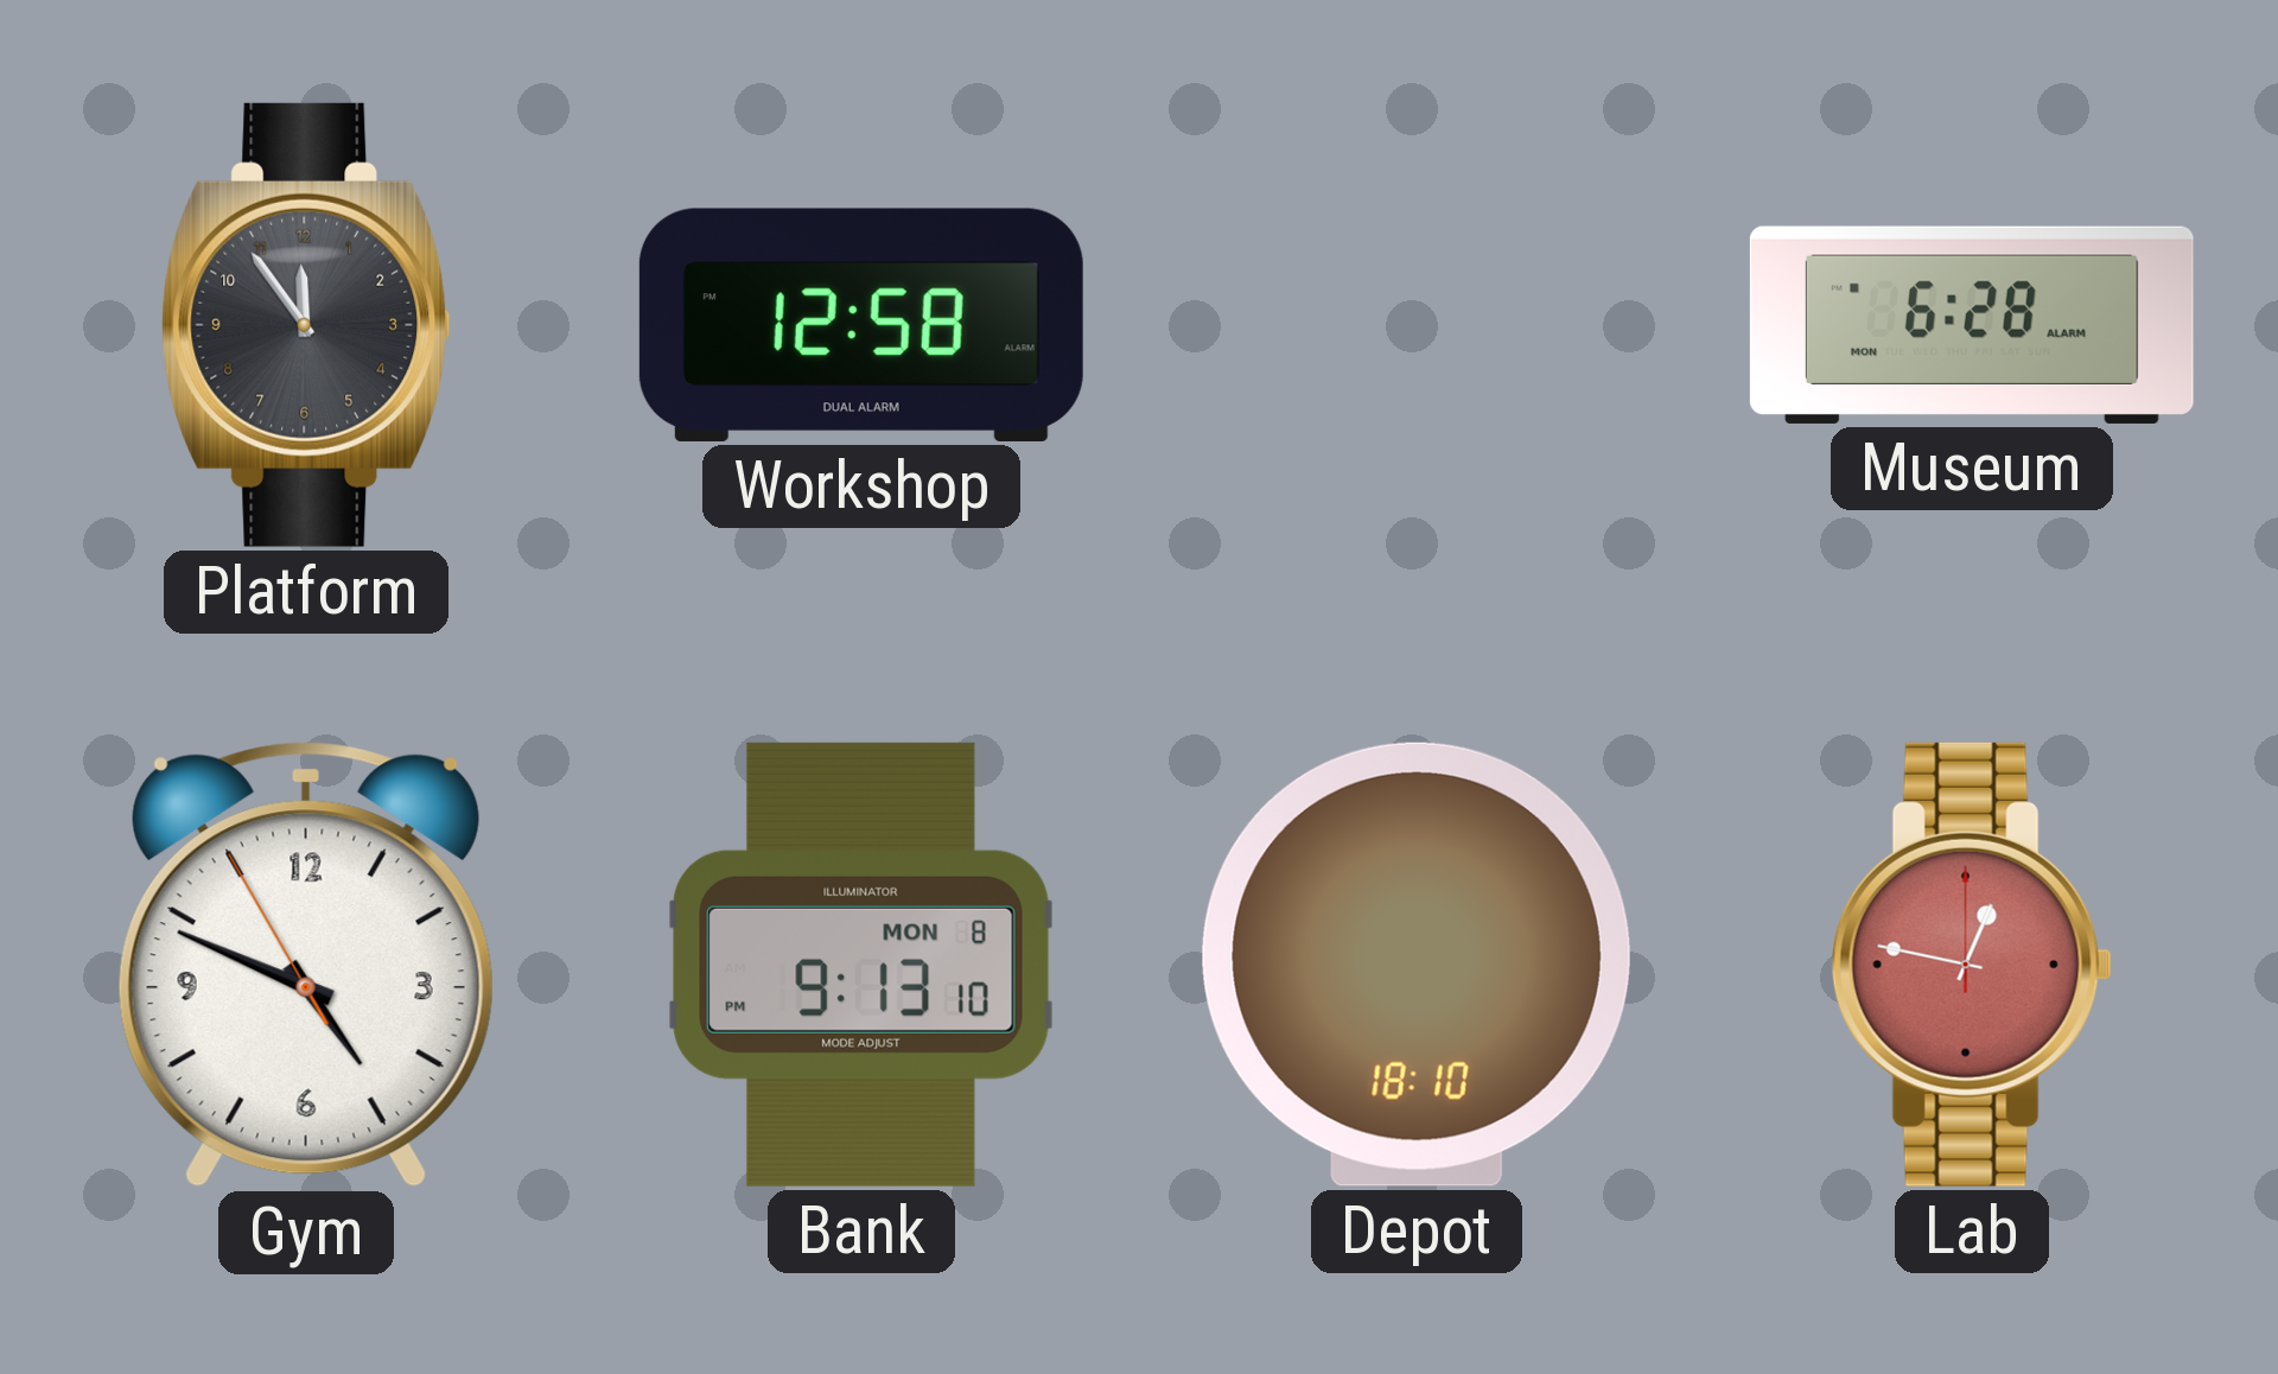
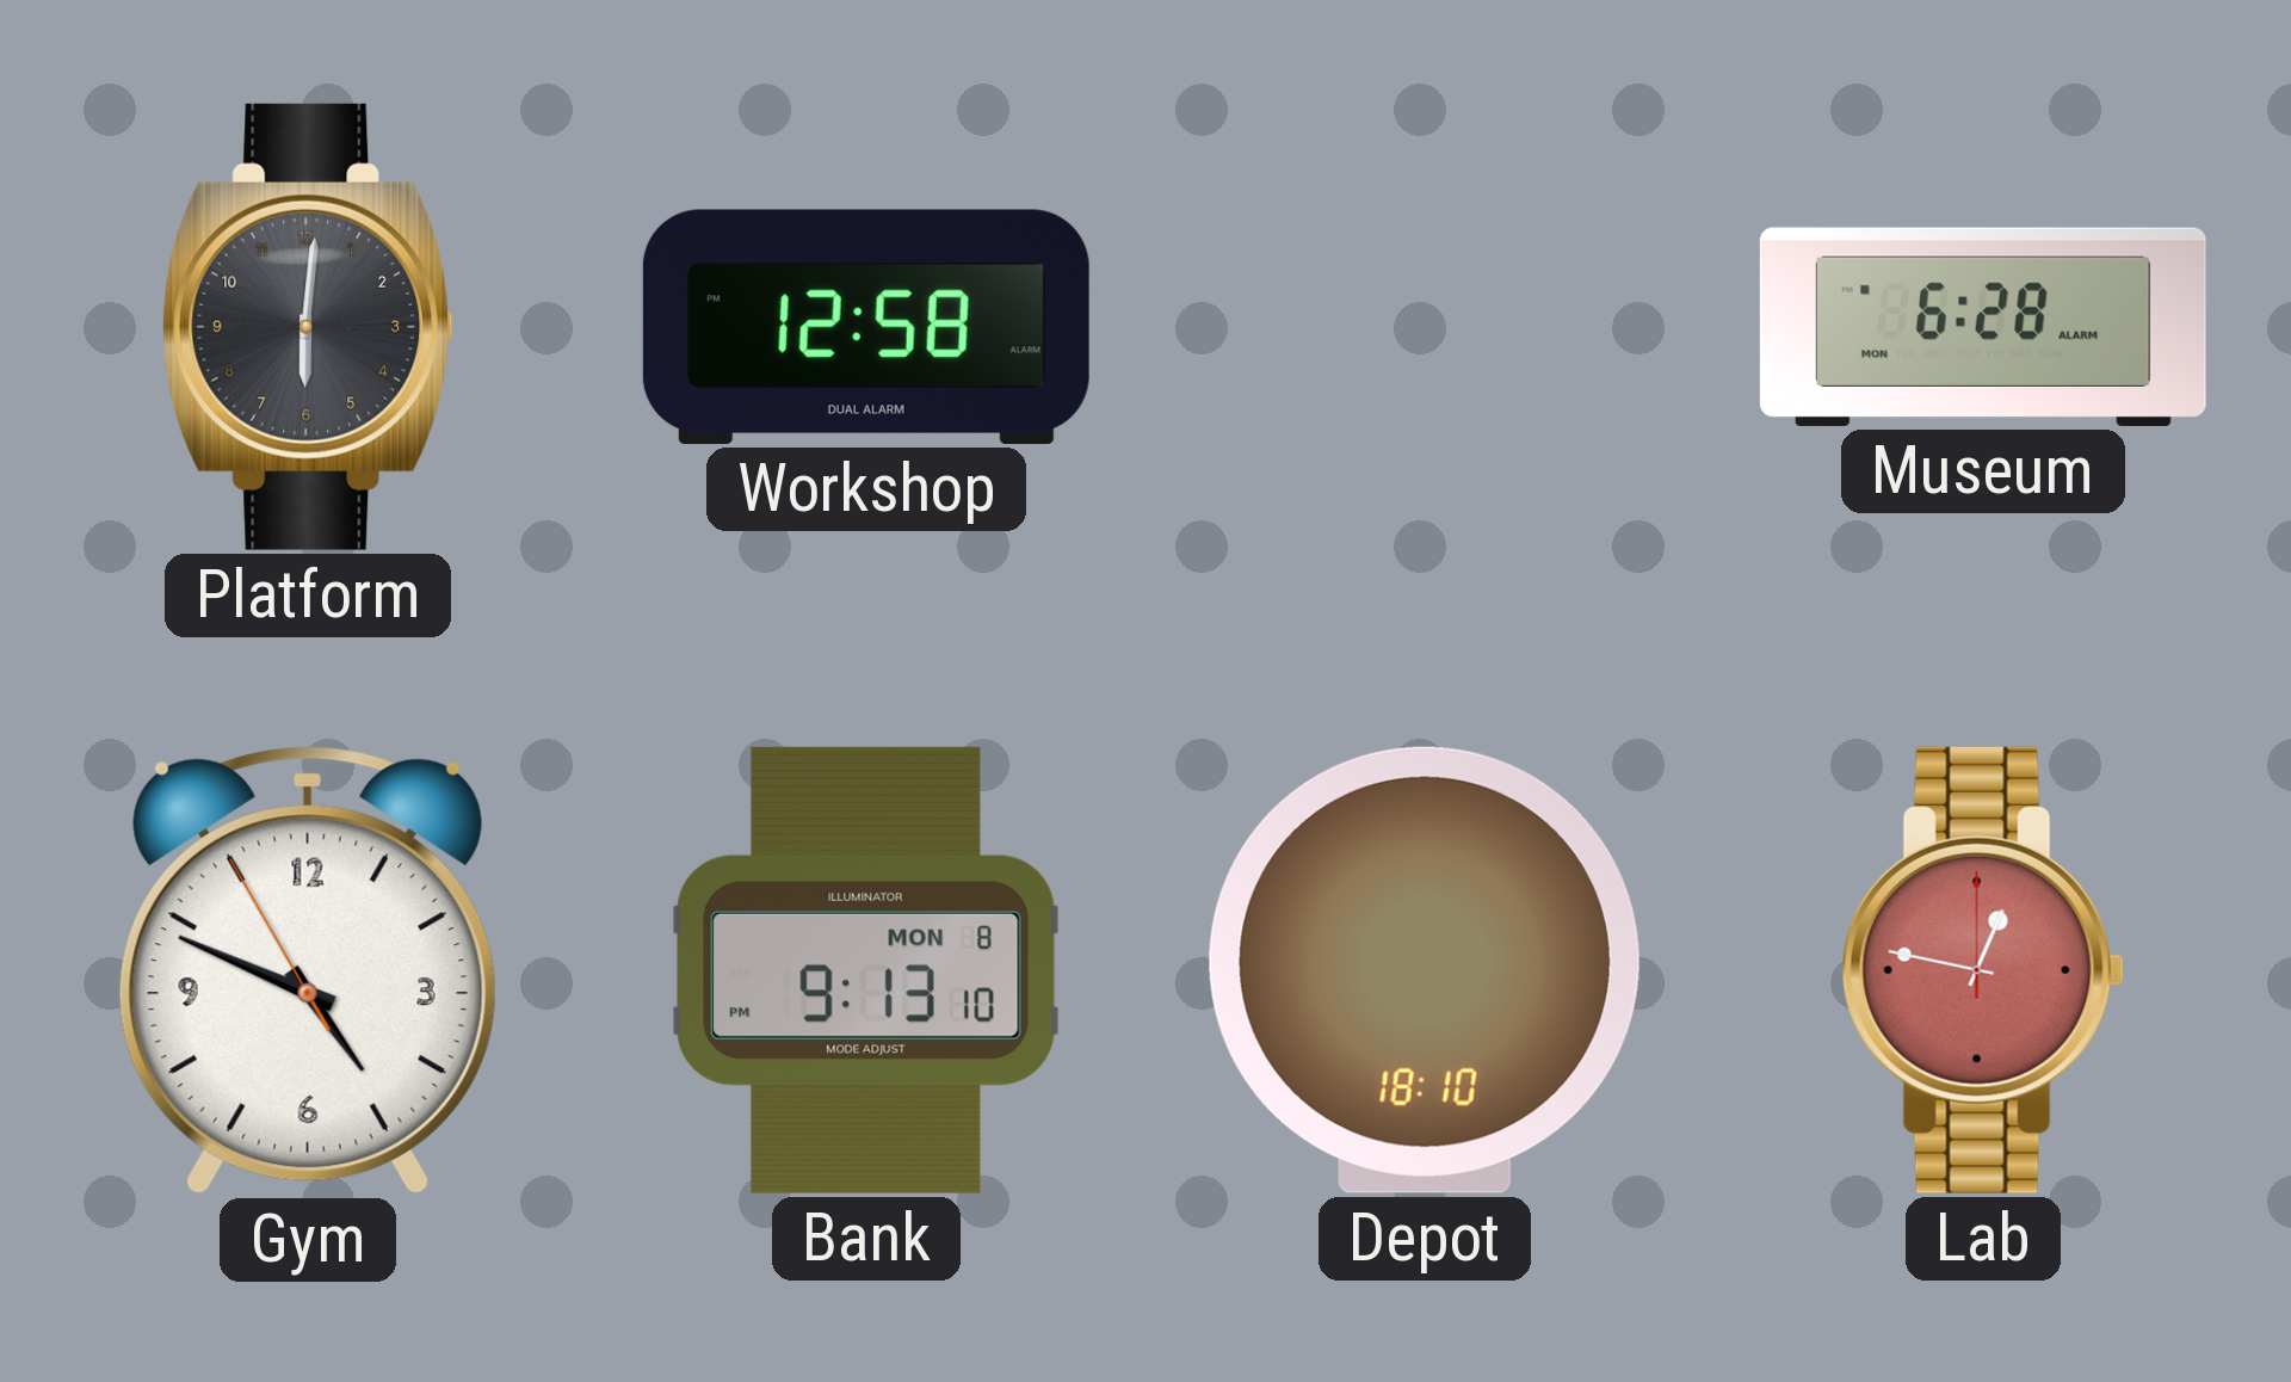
Platform: 11:54 -> 6:01
